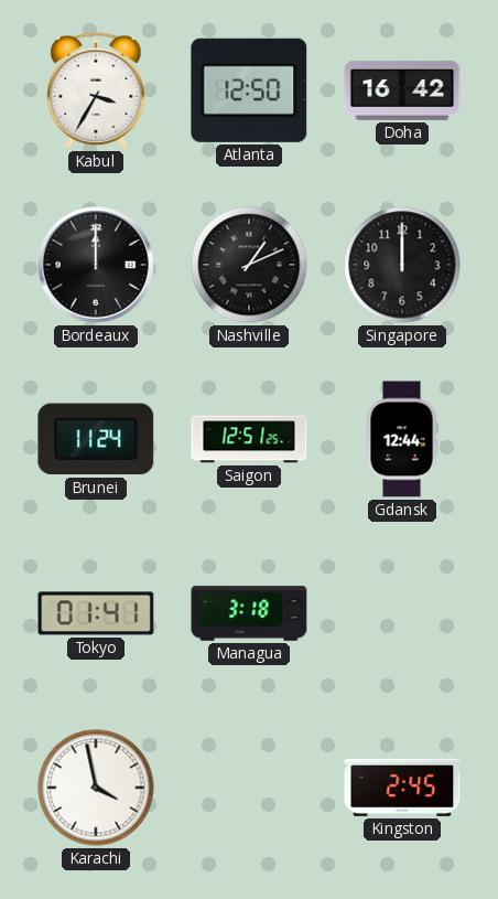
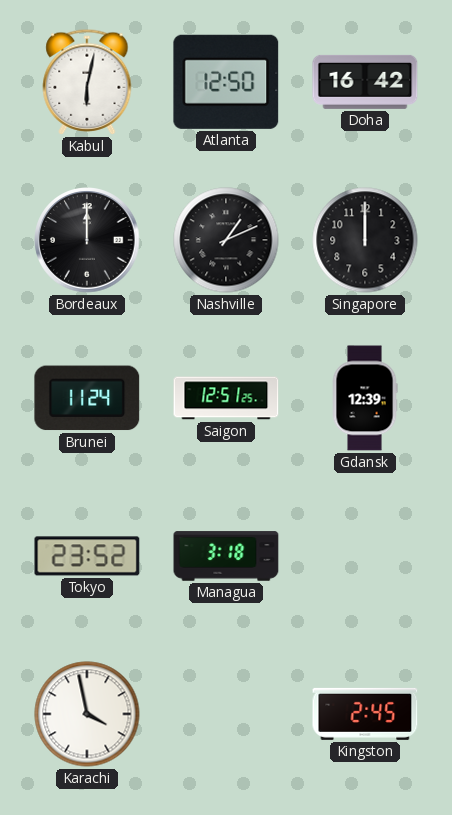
Kabul: 3:35 -> 6:02
Gdansk: 12:44 -> 12:39
Tokyo: 01:41 -> 23:52
